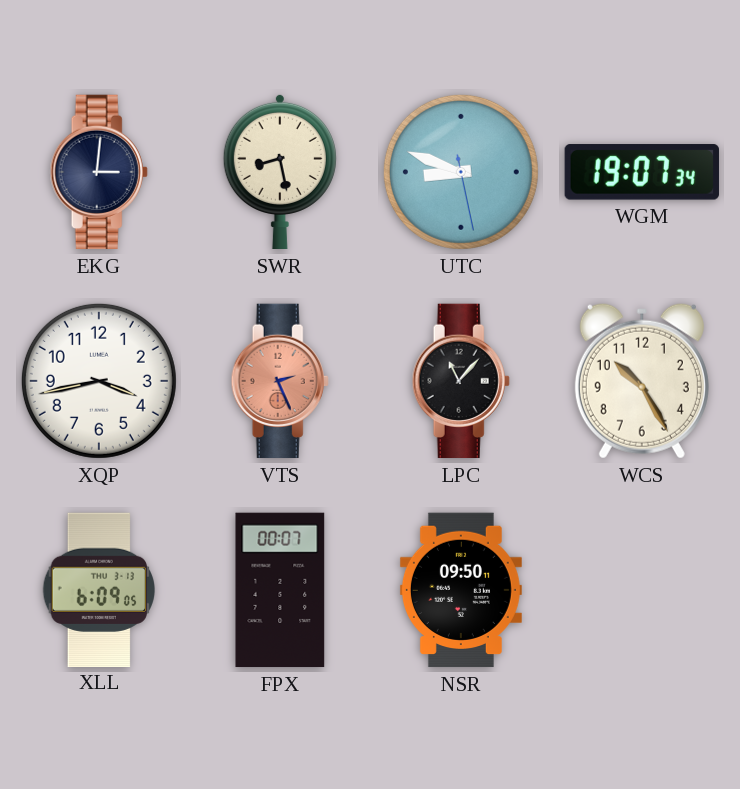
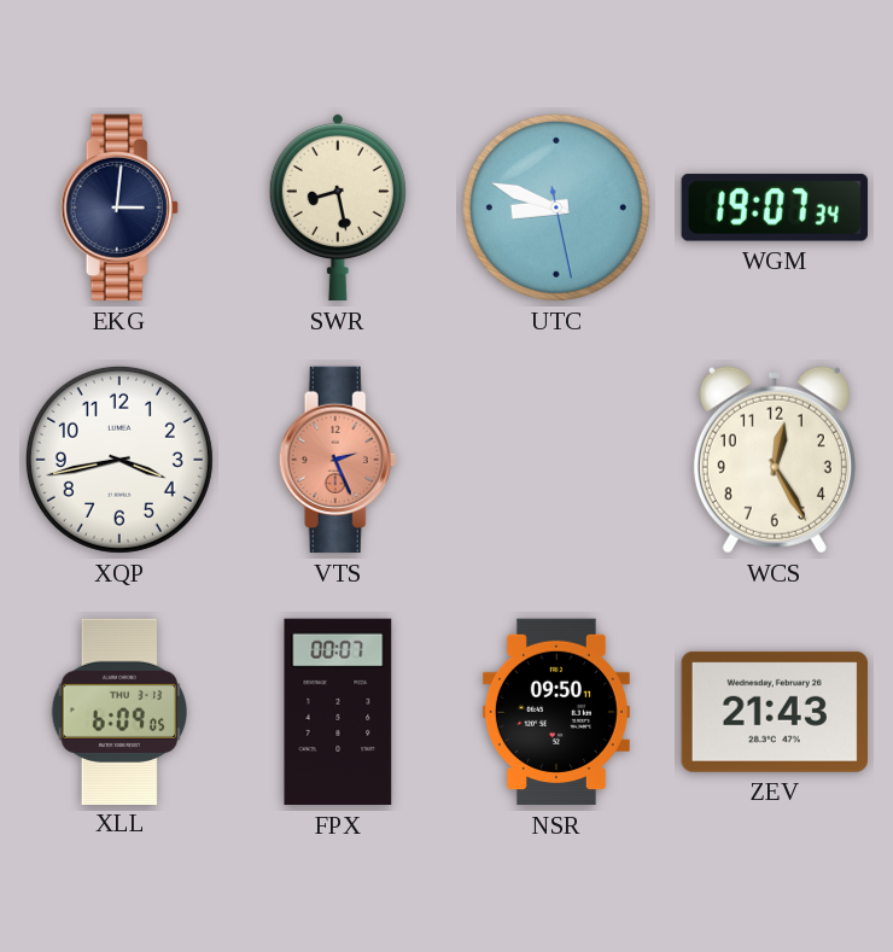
LPC: 11:07 -> none
WCS: 10:25 -> 12:25
ZEV: none -> 21:43
